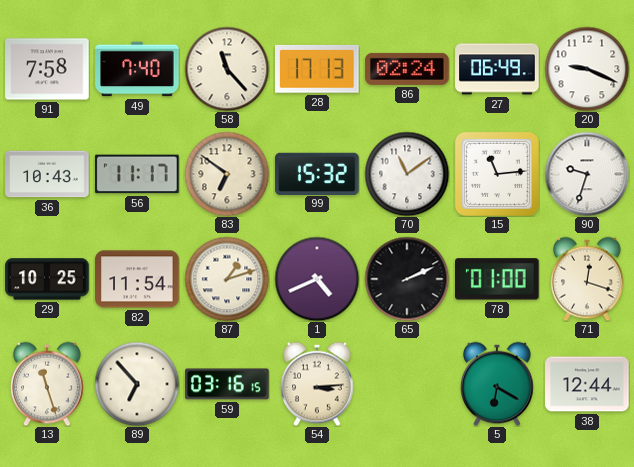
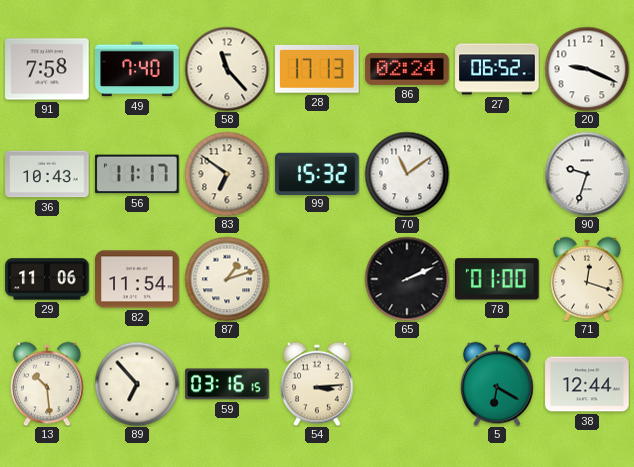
27: 06:49 -> 06:52
15: 11:14 -> none
29: 10:25 -> 11:06
1: 4:41 -> none
13: 11:27 -> 10:29
